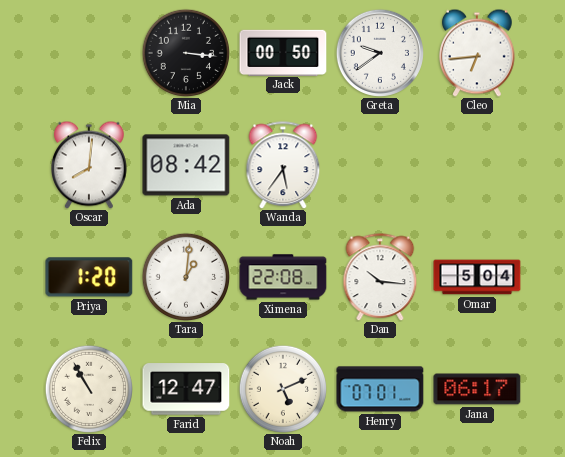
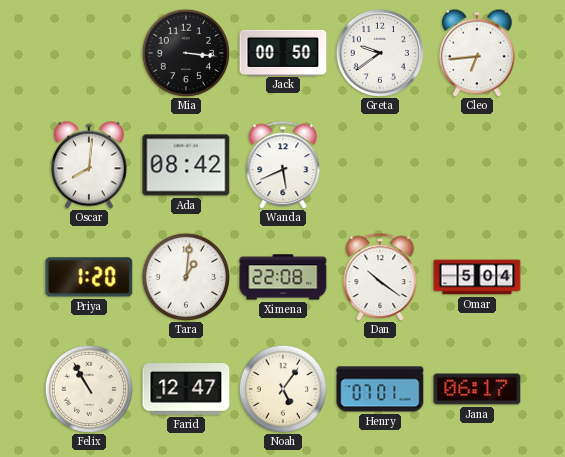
Wanda: 5:36 -> 5:41
Dan: 10:16 -> 10:21
Noah: 5:11 -> 5:06
